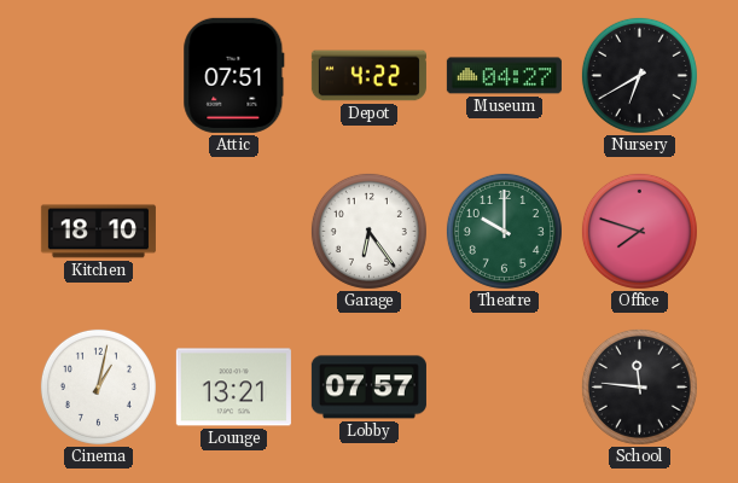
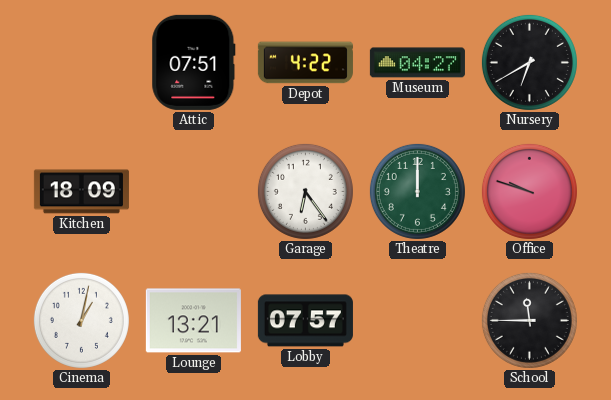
Kitchen: 18:10 -> 18:09
Theatre: 10:00 -> 12:00
Office: 7:48 -> 9:48
School: 11:46 -> 11:45
